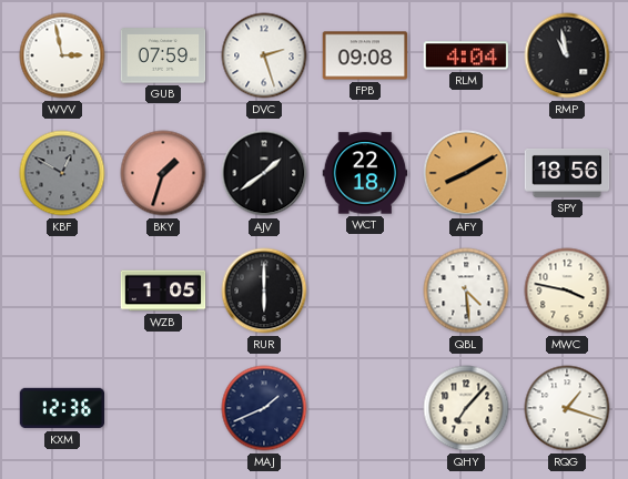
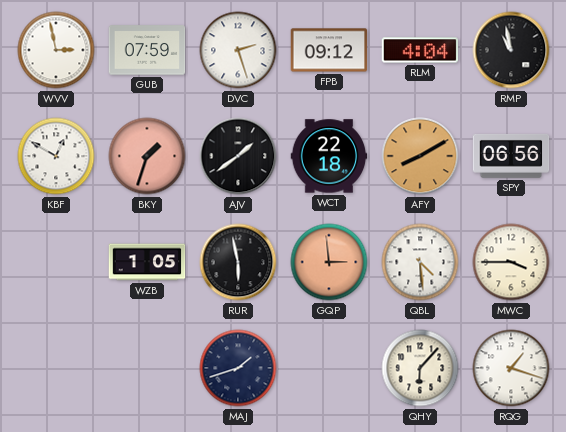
FPB: 09:08 -> 09:12
KBF dial: grey -> white
SPY: 18:56 -> 06:56
RUR: 6:00 -> 5:58
GQP: none -> 2:59
MWC: 3:47 -> 3:45
KXM: 12:36 -> none
MAJ: 1:41 -> 1:42
QHY: 7:07 -> 6:07
